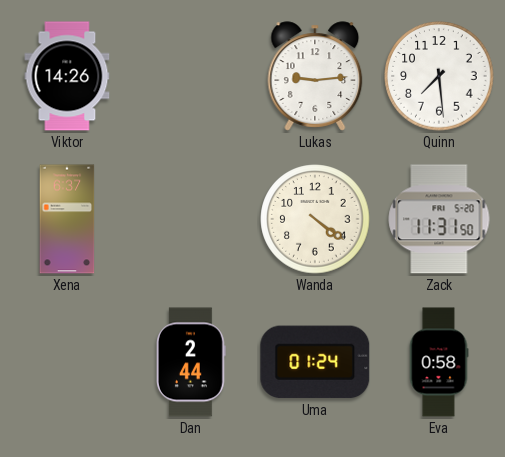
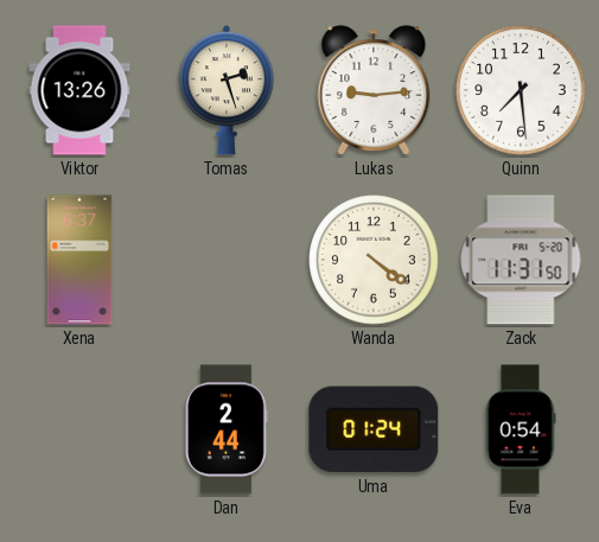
Viktor: 14:26 -> 13:26
Tomas: none -> 2:27
Eva: 0:58 -> 0:54
